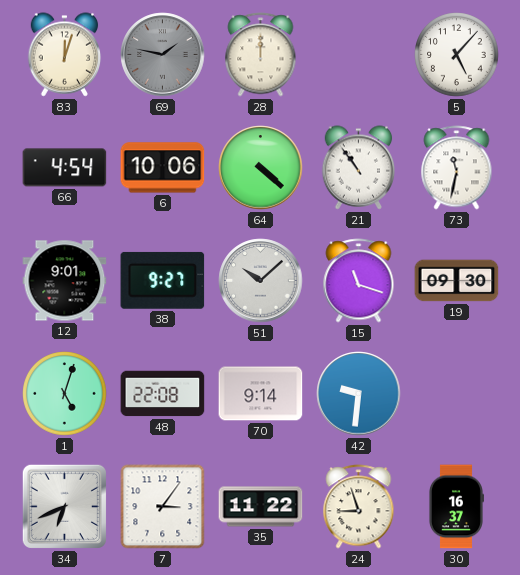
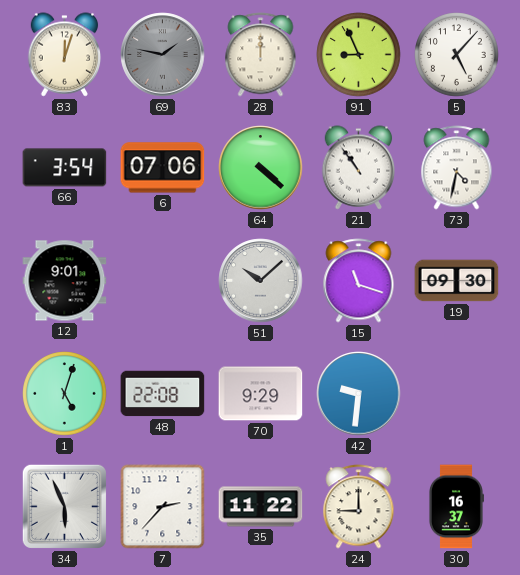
91: none -> 8:56
66: 4:54 -> 3:54
6: 10:06 -> 07:06
73: 11:32 -> 4:32
38: 9:27 -> none
70: 9:14 -> 9:29
34: 6:41 -> 5:56
7: 3:06 -> 2:37
24: 8:57 -> 9:00
